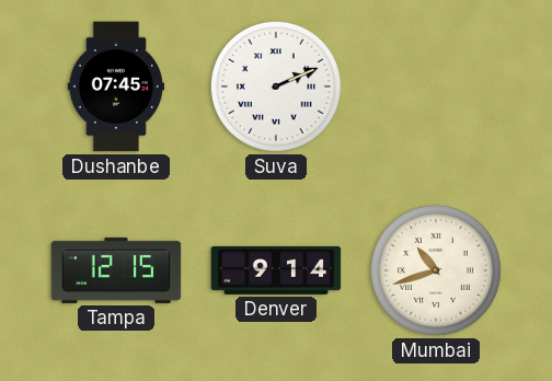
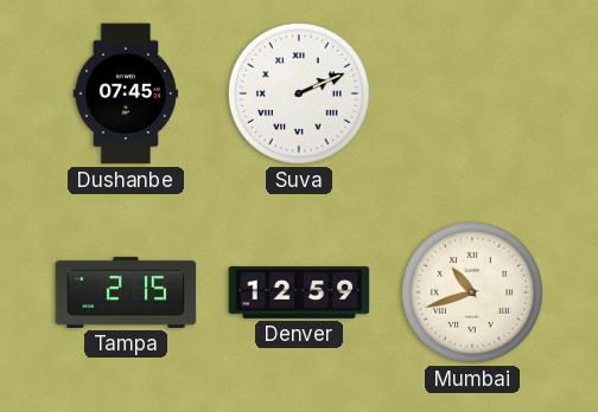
Tampa: 12:15 -> 2:15
Denver: 9:14 -> 12:59
